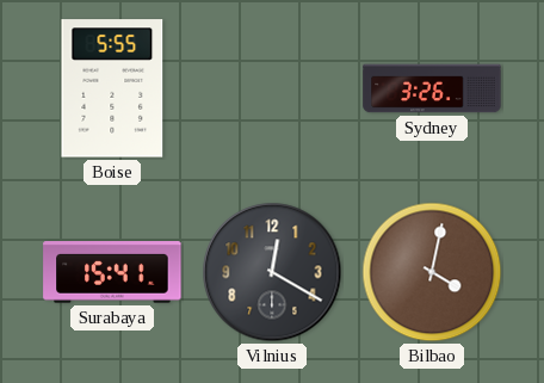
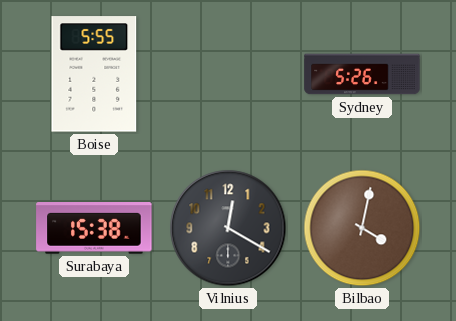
Sydney: 3:26 -> 5:26
Surabaya: 15:41 -> 15:38
